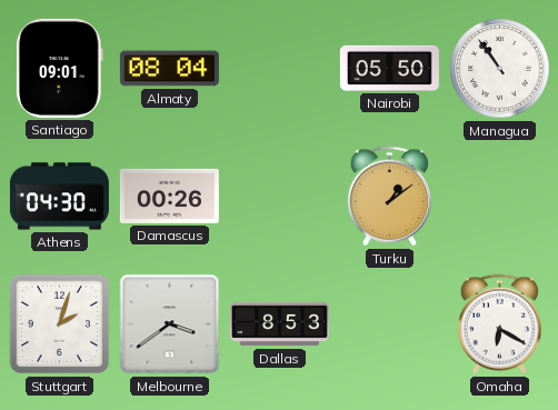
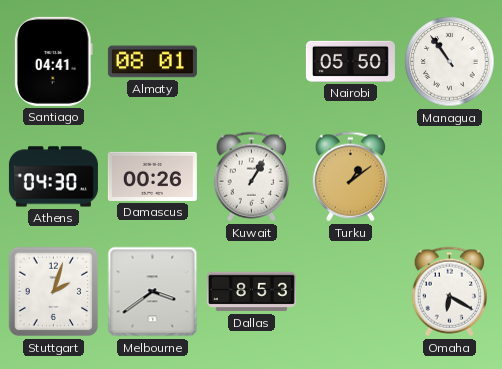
Santiago: 09:01 -> 04:41
Almaty: 08:04 -> 08:01
Kuwait: none -> 1:05
